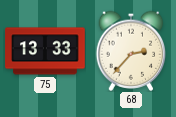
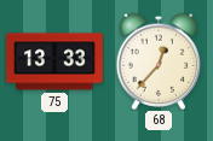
68: 2:37 -> 12:37
